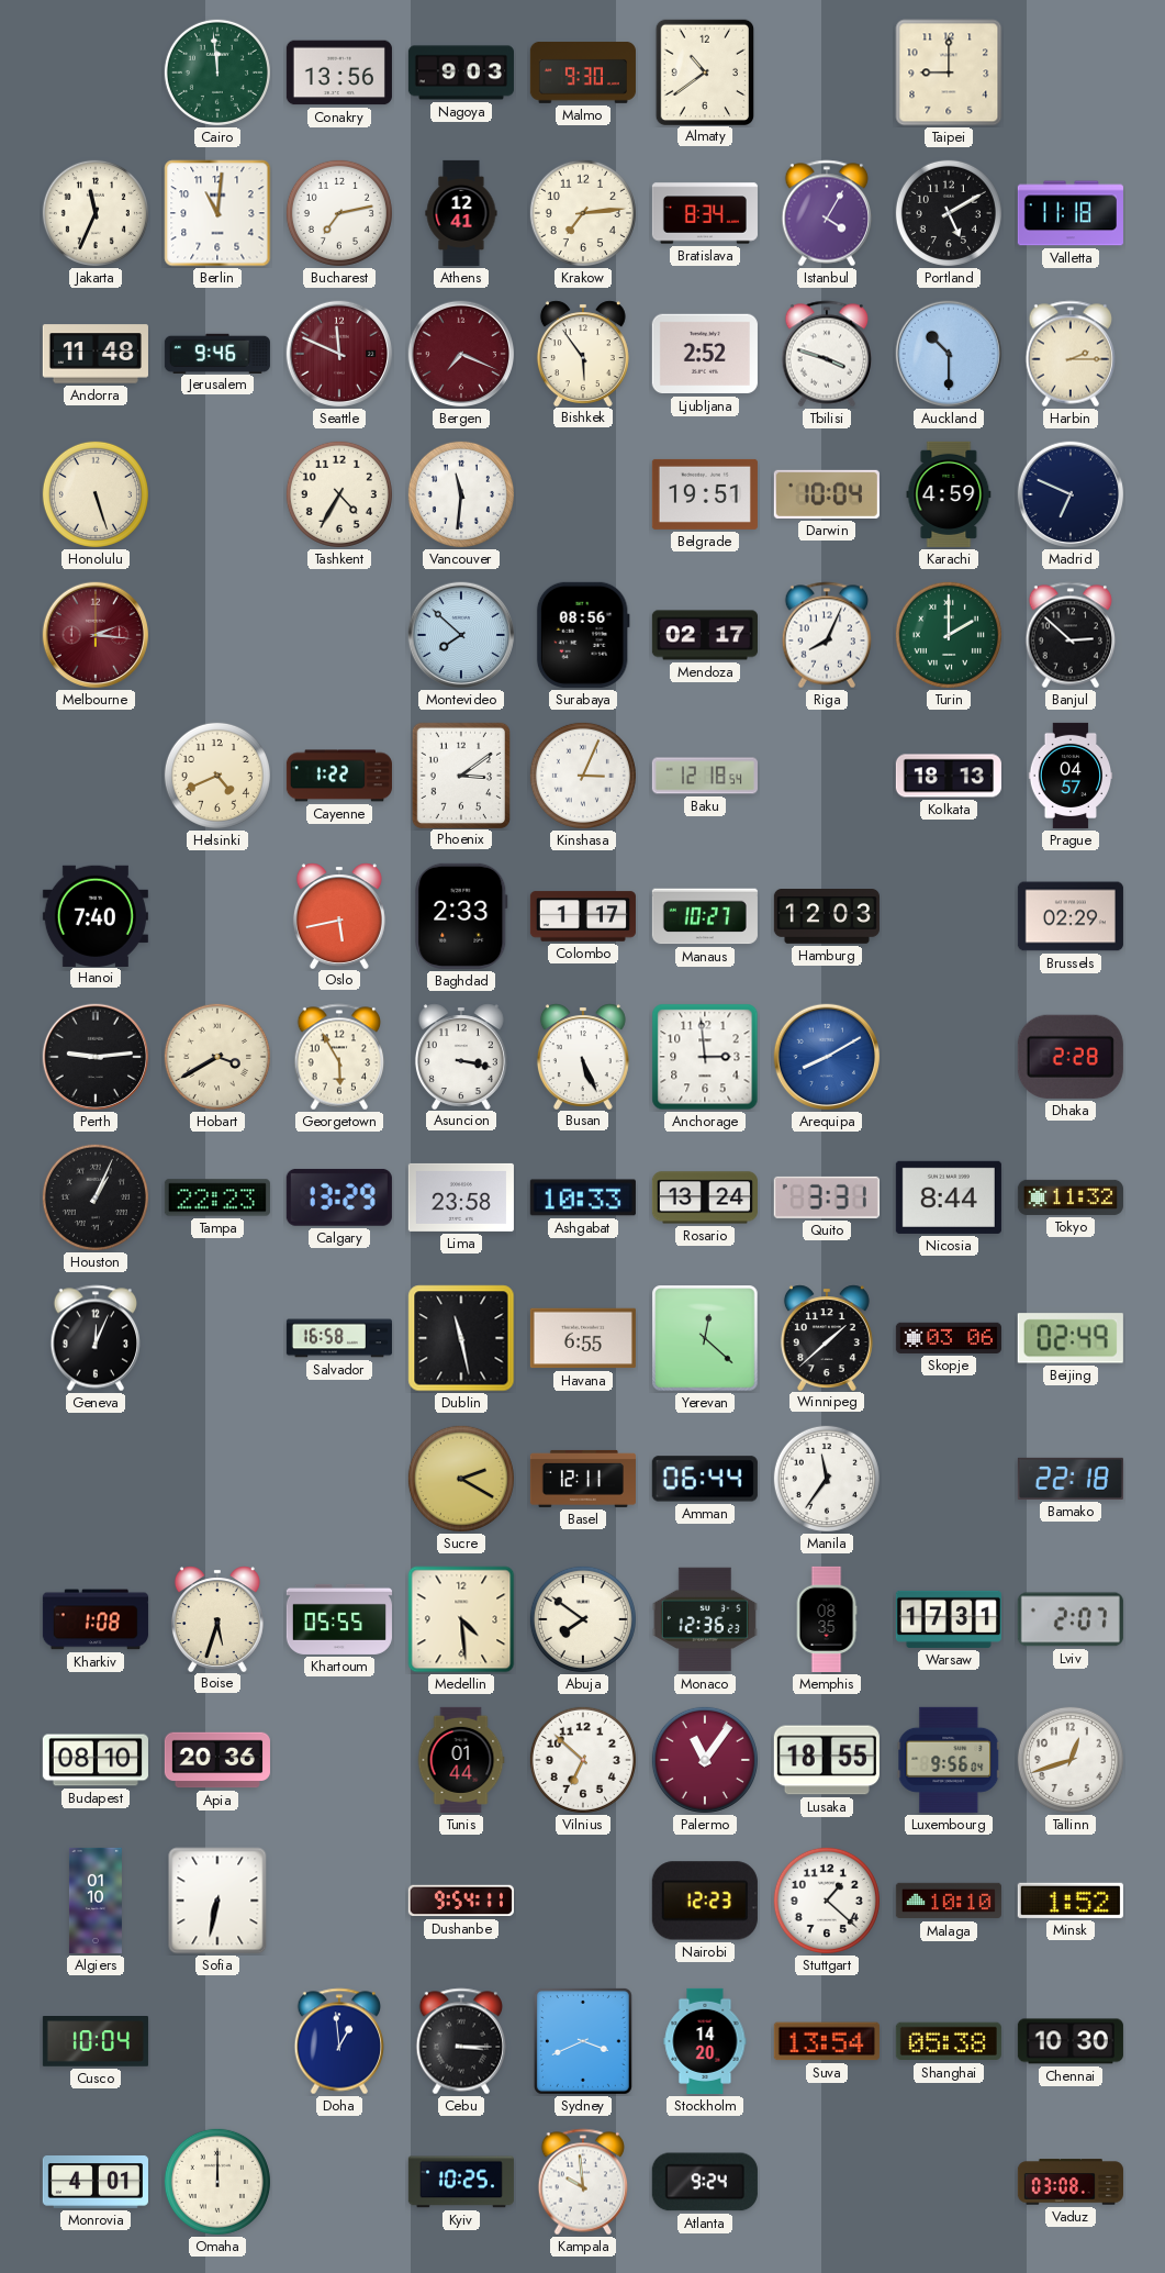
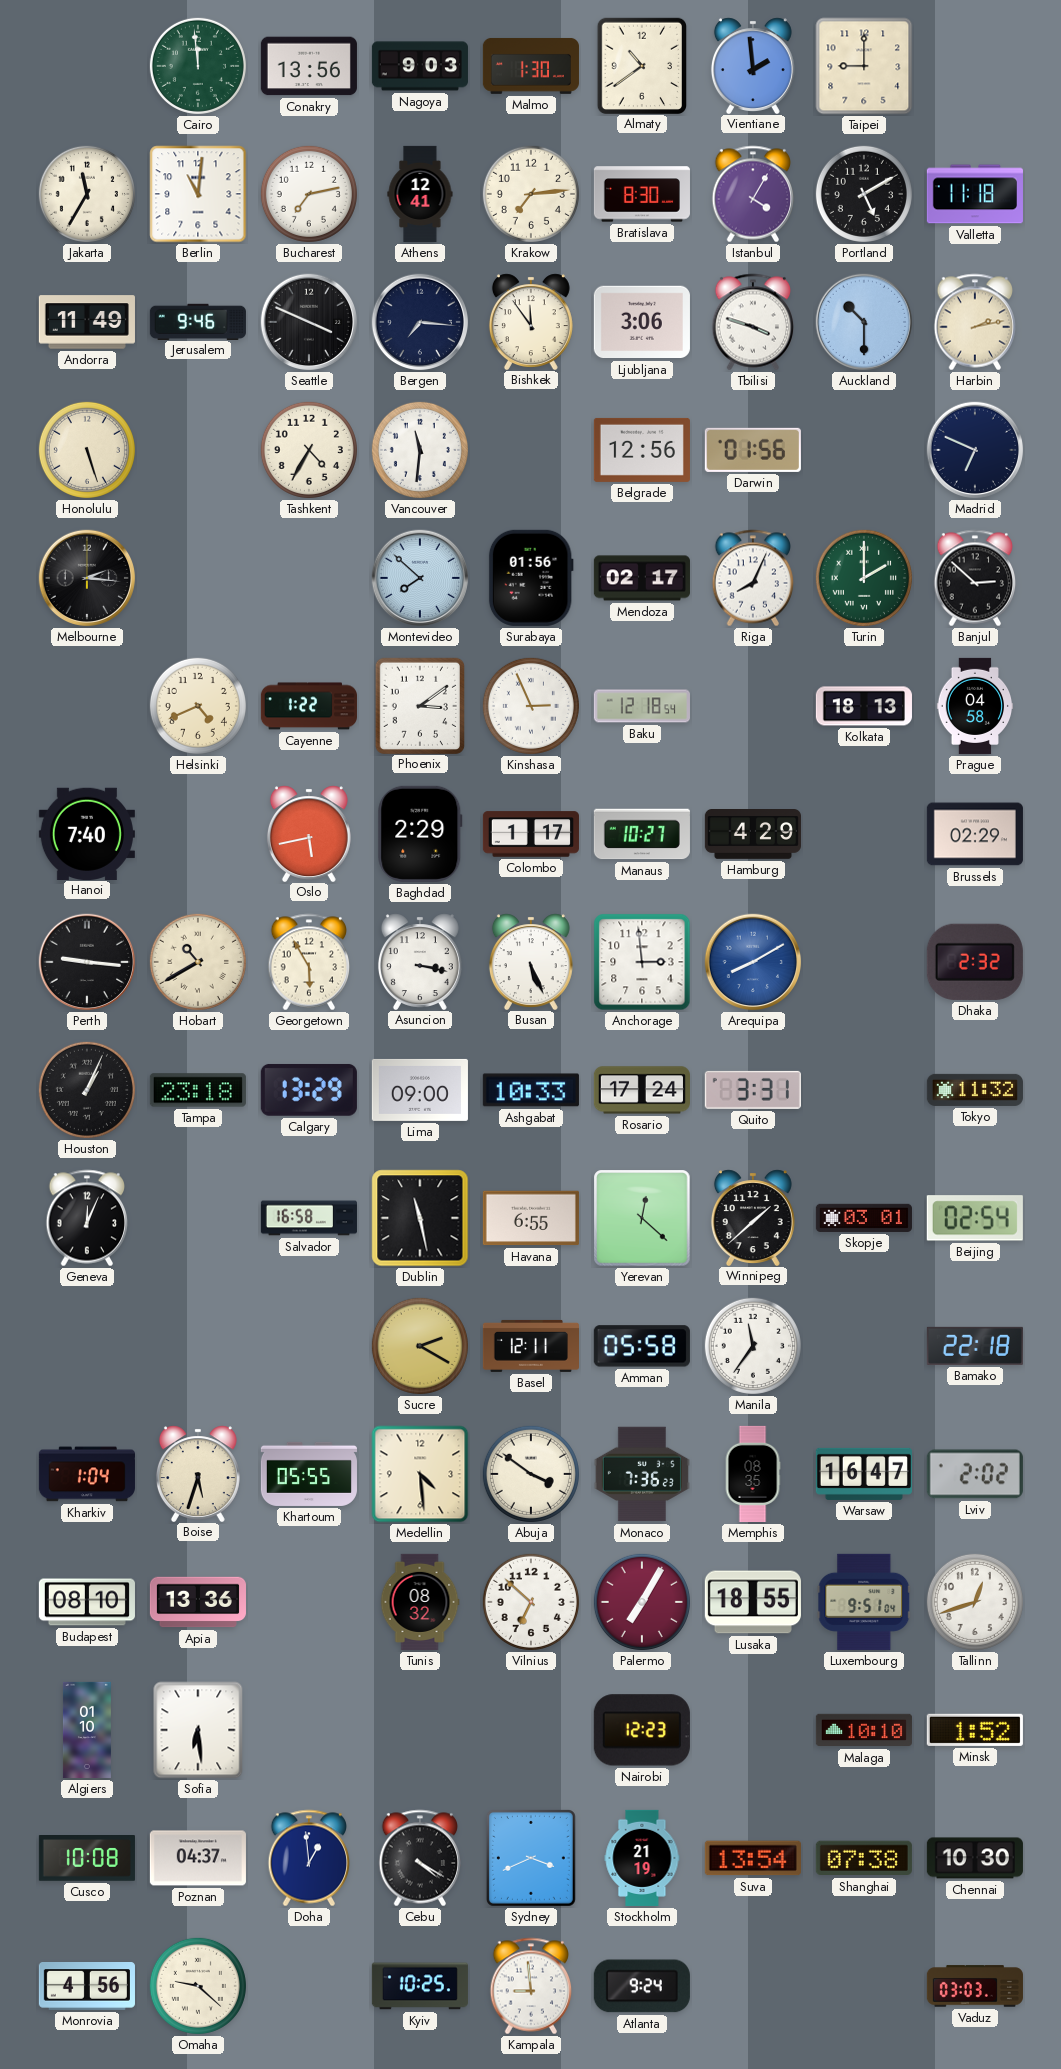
Malmo: 9:30 -> 1:30
Vientiane: none -> 1:59
Jakarta: 11:34 -> 11:35
Bratislava: 8:34 -> 8:30
Andorra: 11:48 -> 11:49
Seattle: 11:49 -> 3:49
Seattle dial: burgundy -> black
Bergen: 7:19 -> 7:16
Bergen dial: burgundy -> navy
Bishkek: 5:54 -> 11:54
Ljubljana: 2:52 -> 3:06
Harbin: 2:15 -> 2:13
Belgrade: 19:51 -> 12:56
Darwin: 10:04 -> 01:56
Karachi: 4:59 -> none
Melbourne dial: burgundy -> black
Surabaya: 08:56 -> 01:56
Kinshasa: 3:04 -> 2:56
Prague: 04:57 -> 04:58
Baghdad: 2:33 -> 2:29
Hamburg: 12:03 -> 4:29
Perth: 9:14 -> 9:16
Hobart: 3:40 -> 10:40
Dhaka: 2:28 -> 2:32
Tampa: 22:23 -> 23:18
Lima: 23:58 -> 09:00
Rosario: 13:24 -> 17:24
Nicosia: 8:44 -> none
Skopje: 03:06 -> 03:01
Beijing: 02:49 -> 02:54
Amman: 06:44 -> 05:58
Kharkiv: 1:08 -> 1:04
Abuja: 7:51 -> 3:51
Monaco: 12:36 -> 7:36
Warsaw: 17:31 -> 16:47
Lviv: 2:07 -> 2:02
Apia: 20:36 -> 13:36
Tunis: 01:44 -> 08:32
Palermo: 11:06 -> 7:05
Luxembourg: 9:56 -> 9:51
Sofia: 6:32 -> 6:29
Dushanbe: 9:54 -> none
Stuttgart: 1:22 -> none
Cusco: 10:04 -> 10:08
Poznan: none -> 04:37
Cebu: 3:15 -> 4:20
Stockholm: 14:20 -> 21:19
Shanghai: 05:38 -> 07:38
Monrovia: 4:01 -> 4:56
Omaha: 12:00 -> 9:22
Kampala: 9:59 -> 8:59
Vaduz: 03:08 -> 03:03
